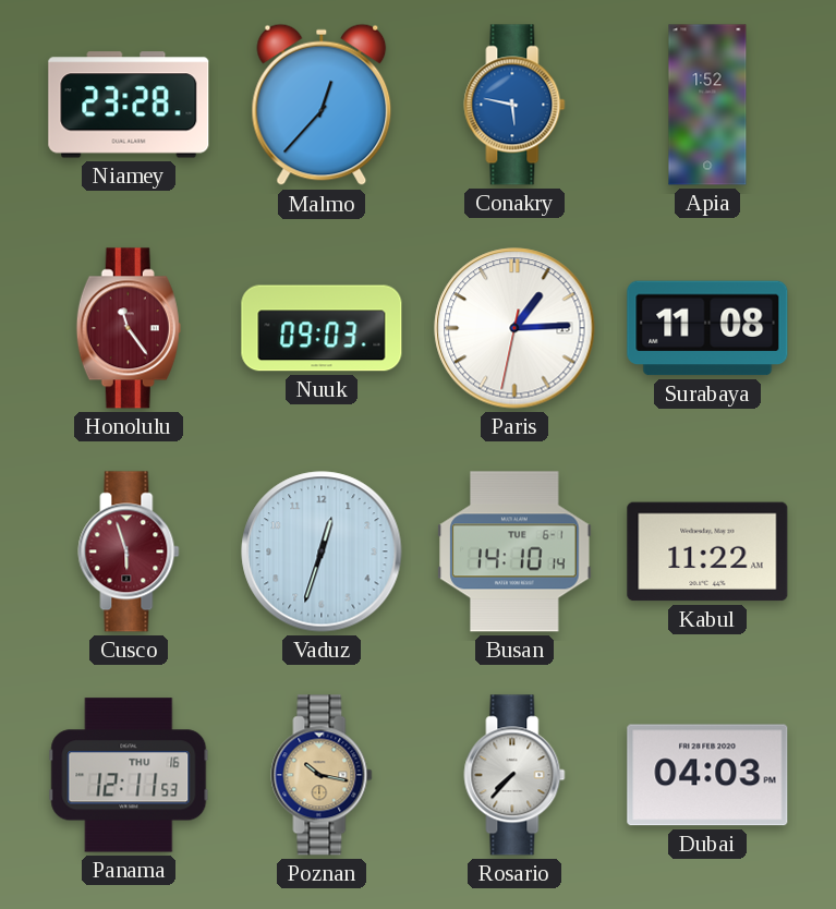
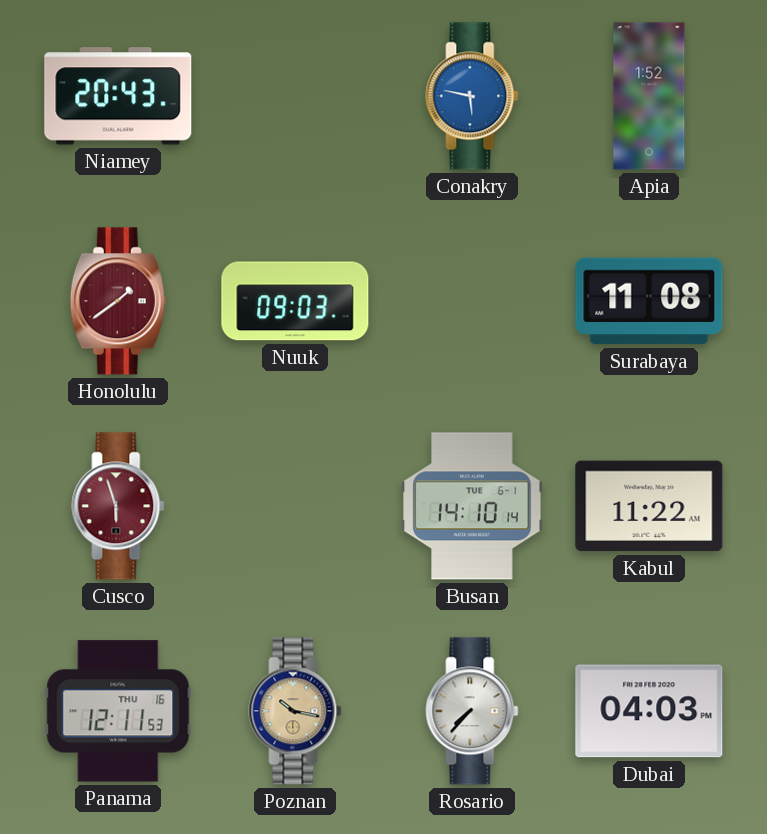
Niamey: 23:28 -> 20:43
Malmo: 12:37 -> none
Honolulu: 11:24 -> 1:39
Paris: 1:14 -> none
Vaduz: 12:33 -> none
